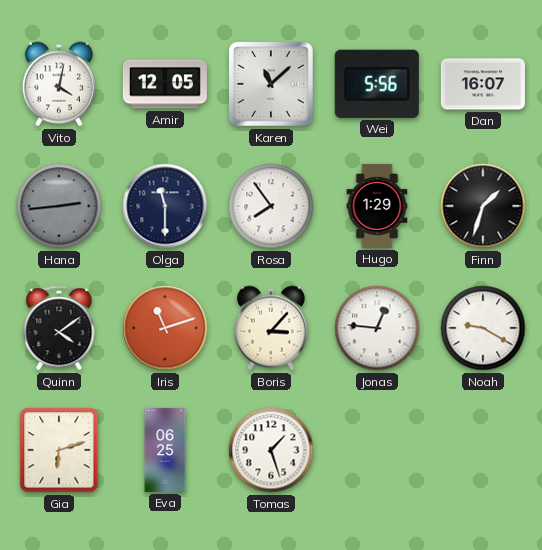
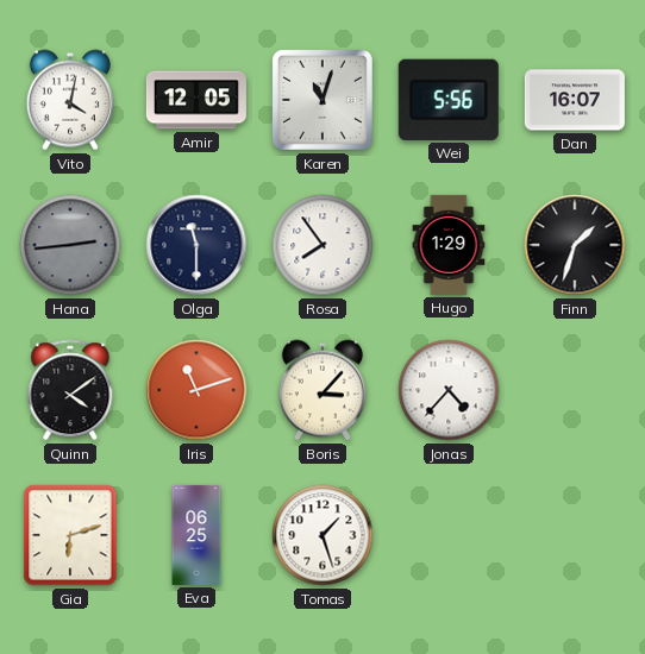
Karen: 11:08 -> 11:03
Jonas: 12:46 -> 4:37
Noah: 9:20 -> none
